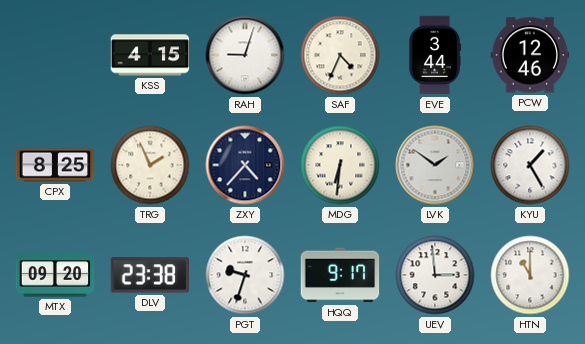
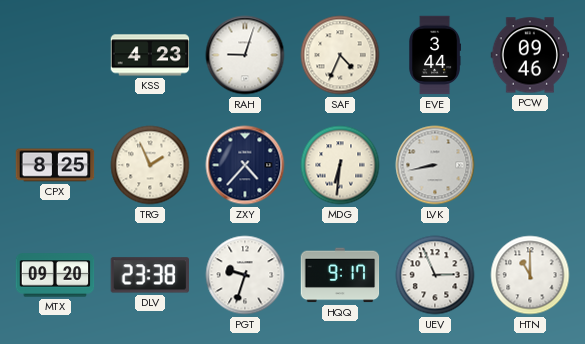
KSS: 4:15 -> 4:23
PCW: 12:46 -> 09:46
LVK: 1:51 -> 8:43
KYU: 1:25 -> none
UEV: 2:59 -> 2:56
